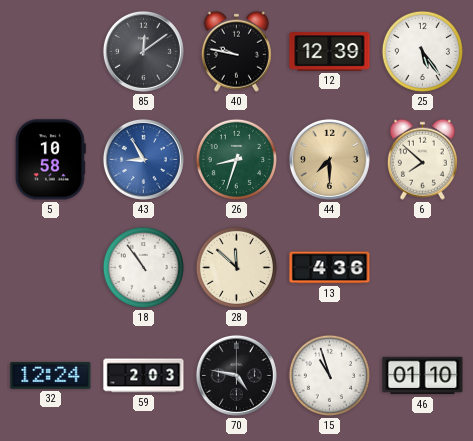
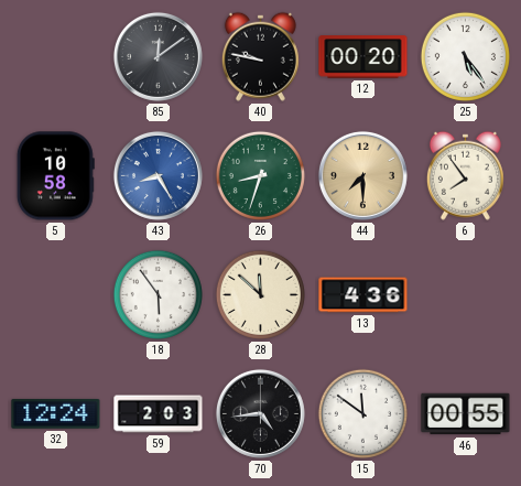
12: 12:39 -> 00:20
43: 8:55 -> 8:25
6: 7:52 -> 7:54
18: 10:54 -> 5:54
70: 4:47 -> 4:44
15: 10:57 -> 11:51
46: 01:10 -> 00:55
